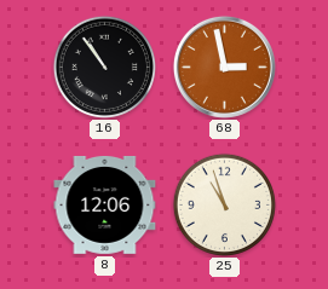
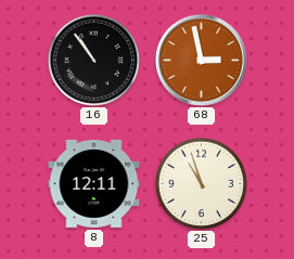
8: 12:06 -> 12:11
